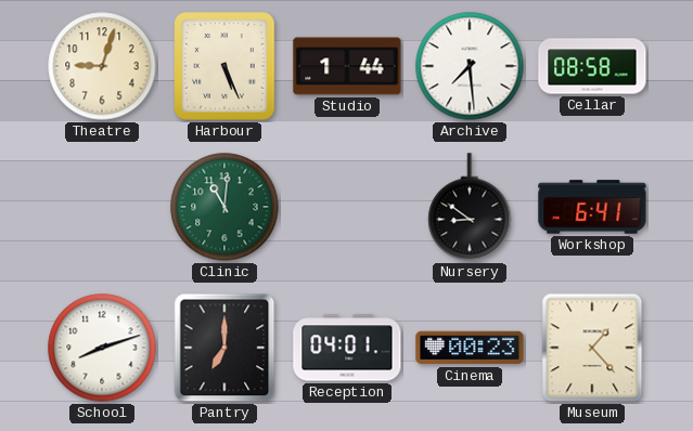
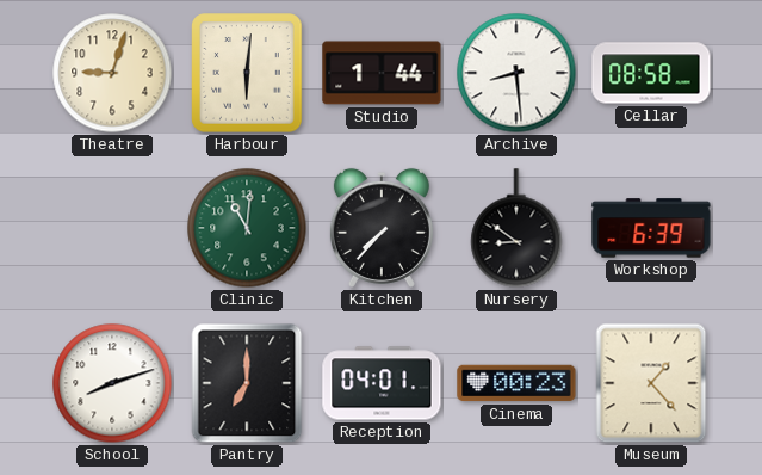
Harbour: 5:26 -> 6:01
Archive: 7:29 -> 8:29
Kitchen: none -> 7:37
Workshop: 6:41 -> 6:39
